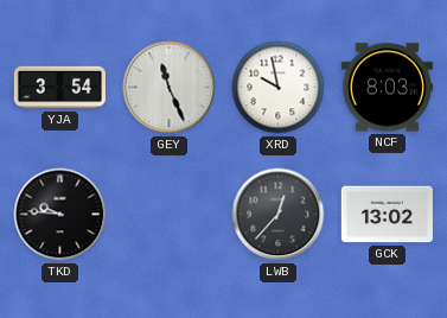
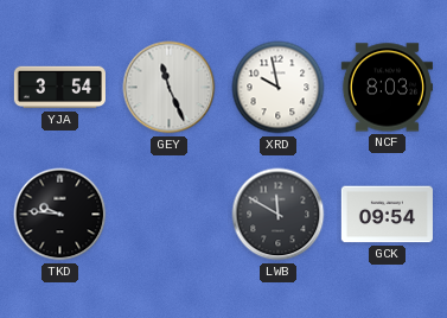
LWB: 12:37 -> 11:50
GCK: 13:02 -> 09:54
